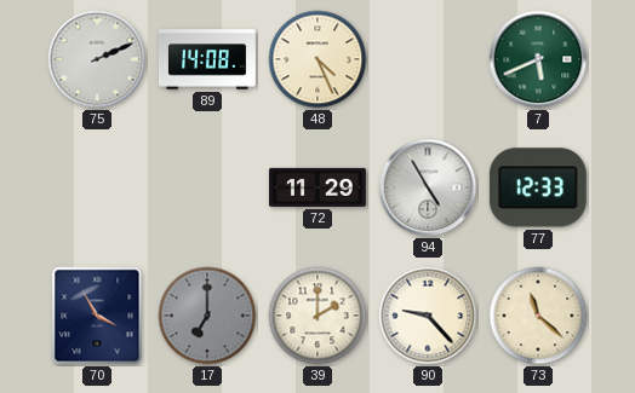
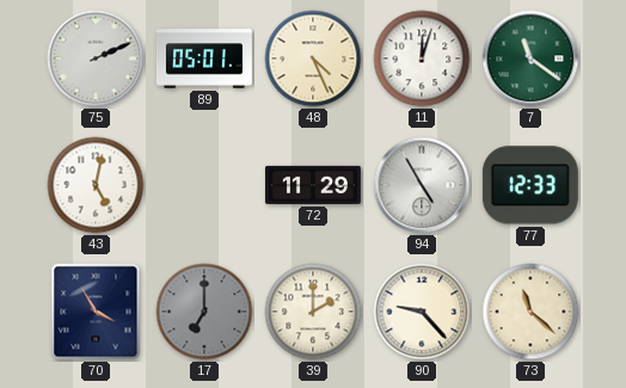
89: 14:08 -> 05:01
11: none -> 12:03
7: 5:41 -> 11:21
43: none -> 5:02
